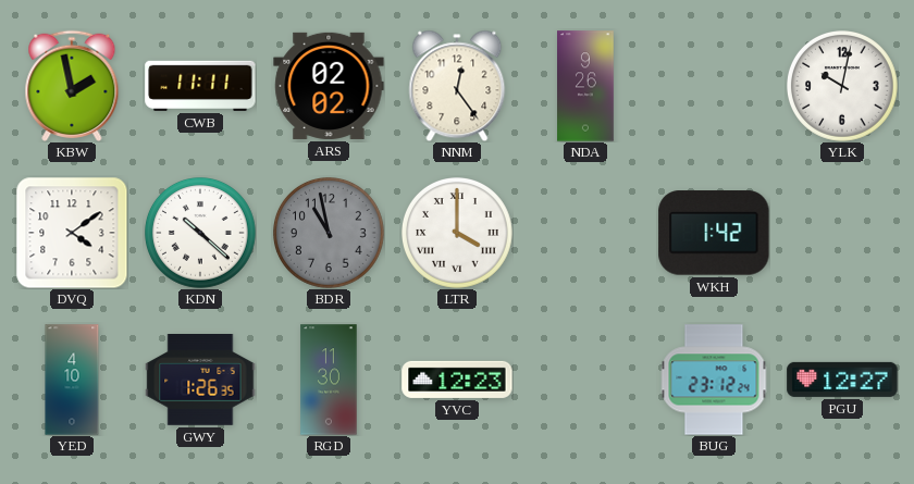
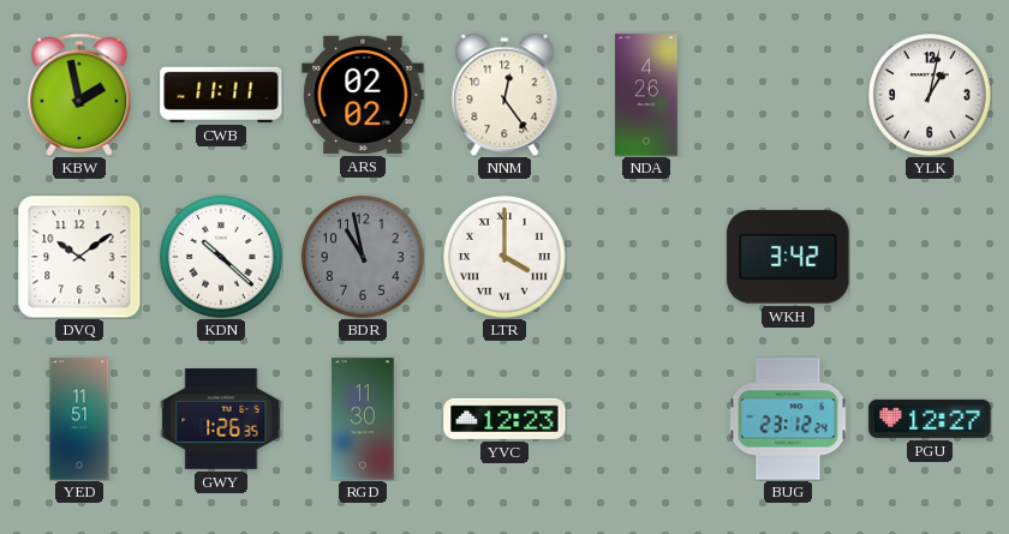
NDA: 9:26 -> 4:26
YLK: 10:02 -> 1:02
DVQ: 4:09 -> 10:09
WKH: 1:42 -> 3:42
YED: 4:10 -> 11:51
